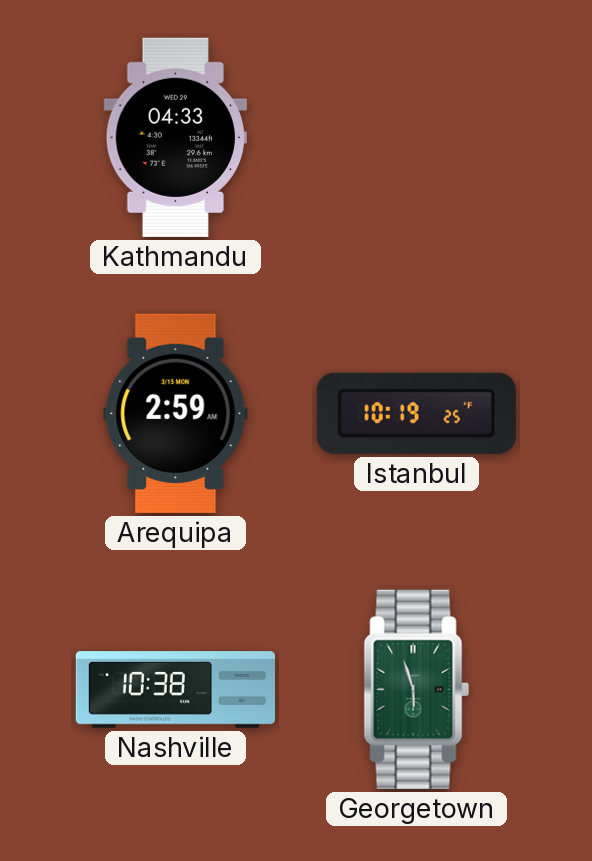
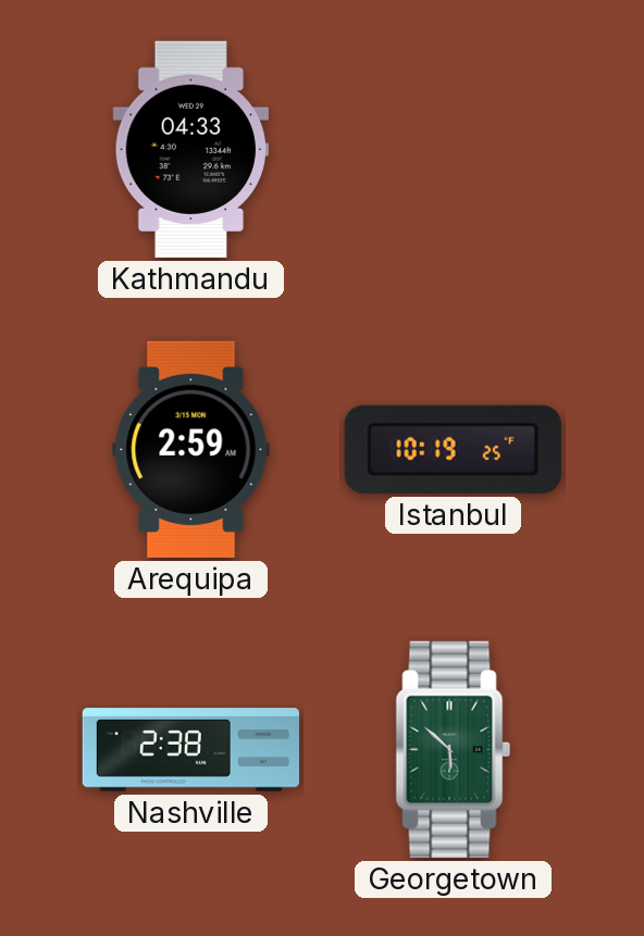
Nashville: 10:38 -> 2:38
Georgetown: 5:57 -> 5:52
